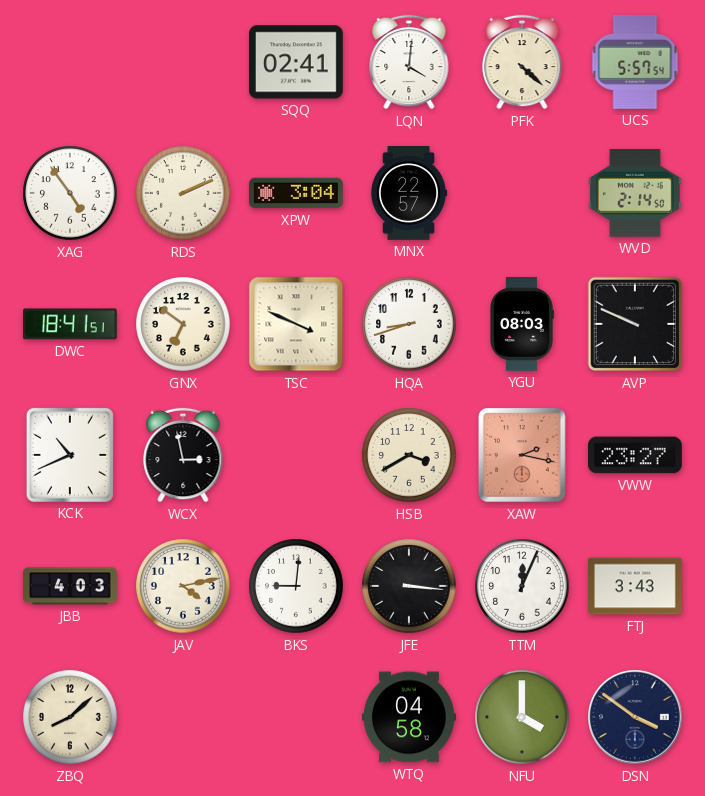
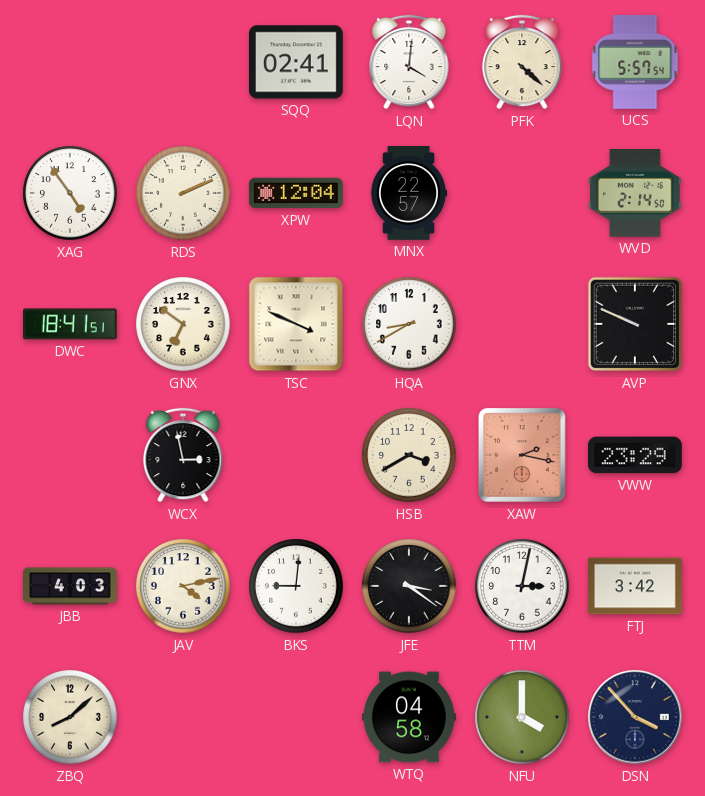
XPW: 3:04 -> 12:04
HQA: 8:42 -> 8:40
YGU: 08:03 -> none
KCK: 10:41 -> none
VWW: 23:27 -> 23:29
JFE: 3:16 -> 3:21
TTM: 12:04 -> 3:02
FTJ: 3:43 -> 3:42
DSN: 3:51 -> 3:53
